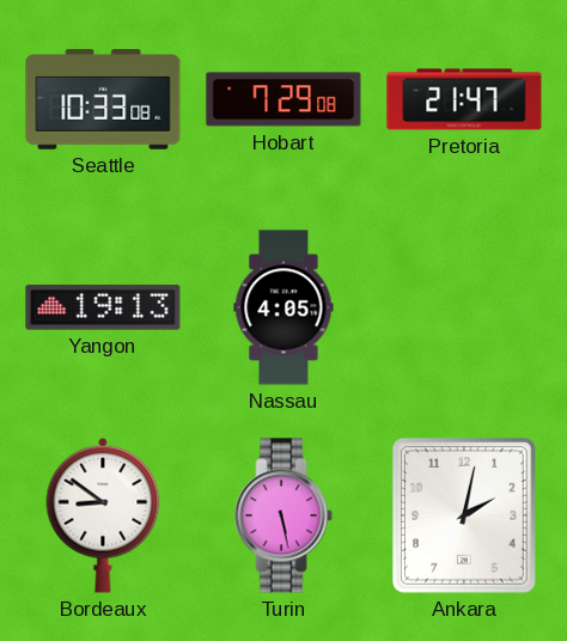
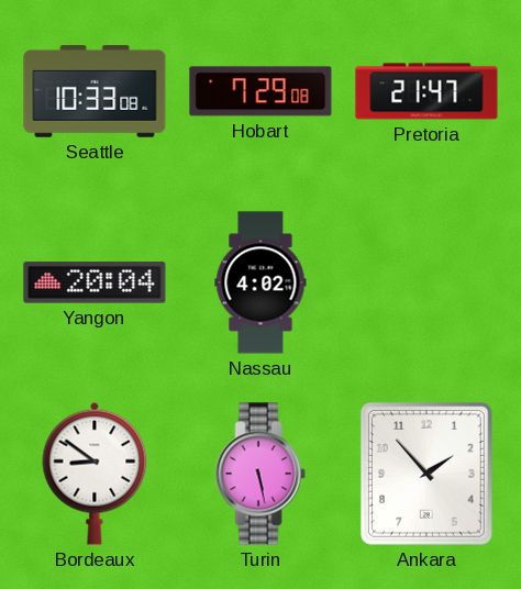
Yangon: 19:13 -> 20:04
Nassau: 4:05 -> 4:02
Ankara: 2:02 -> 1:53
